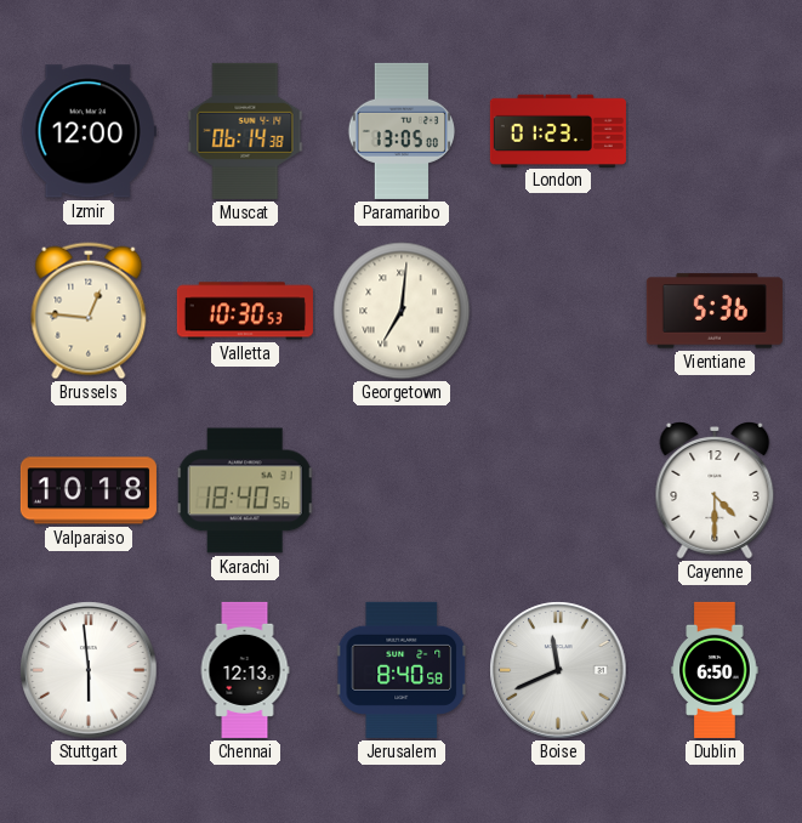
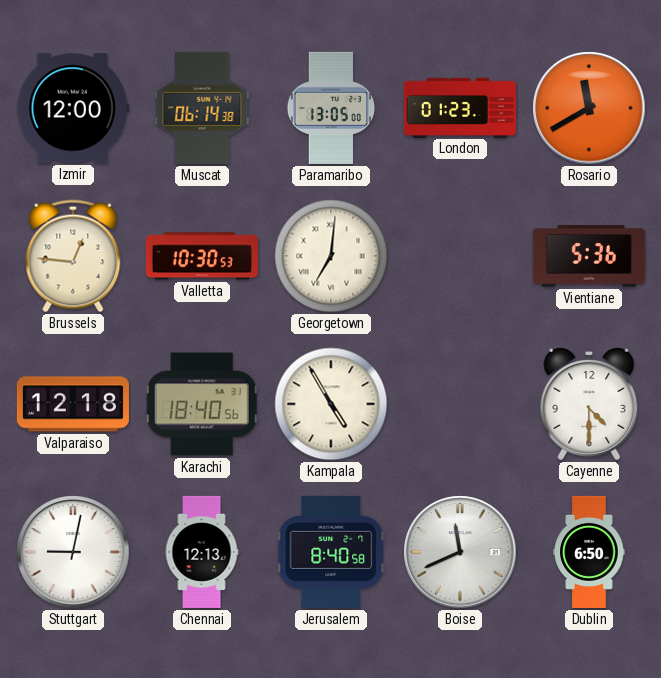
Rosario: none -> 11:40
Valparaiso: 10:18 -> 12:18
Kampala: none -> 4:55
Stuttgart: 5:59 -> 9:02
